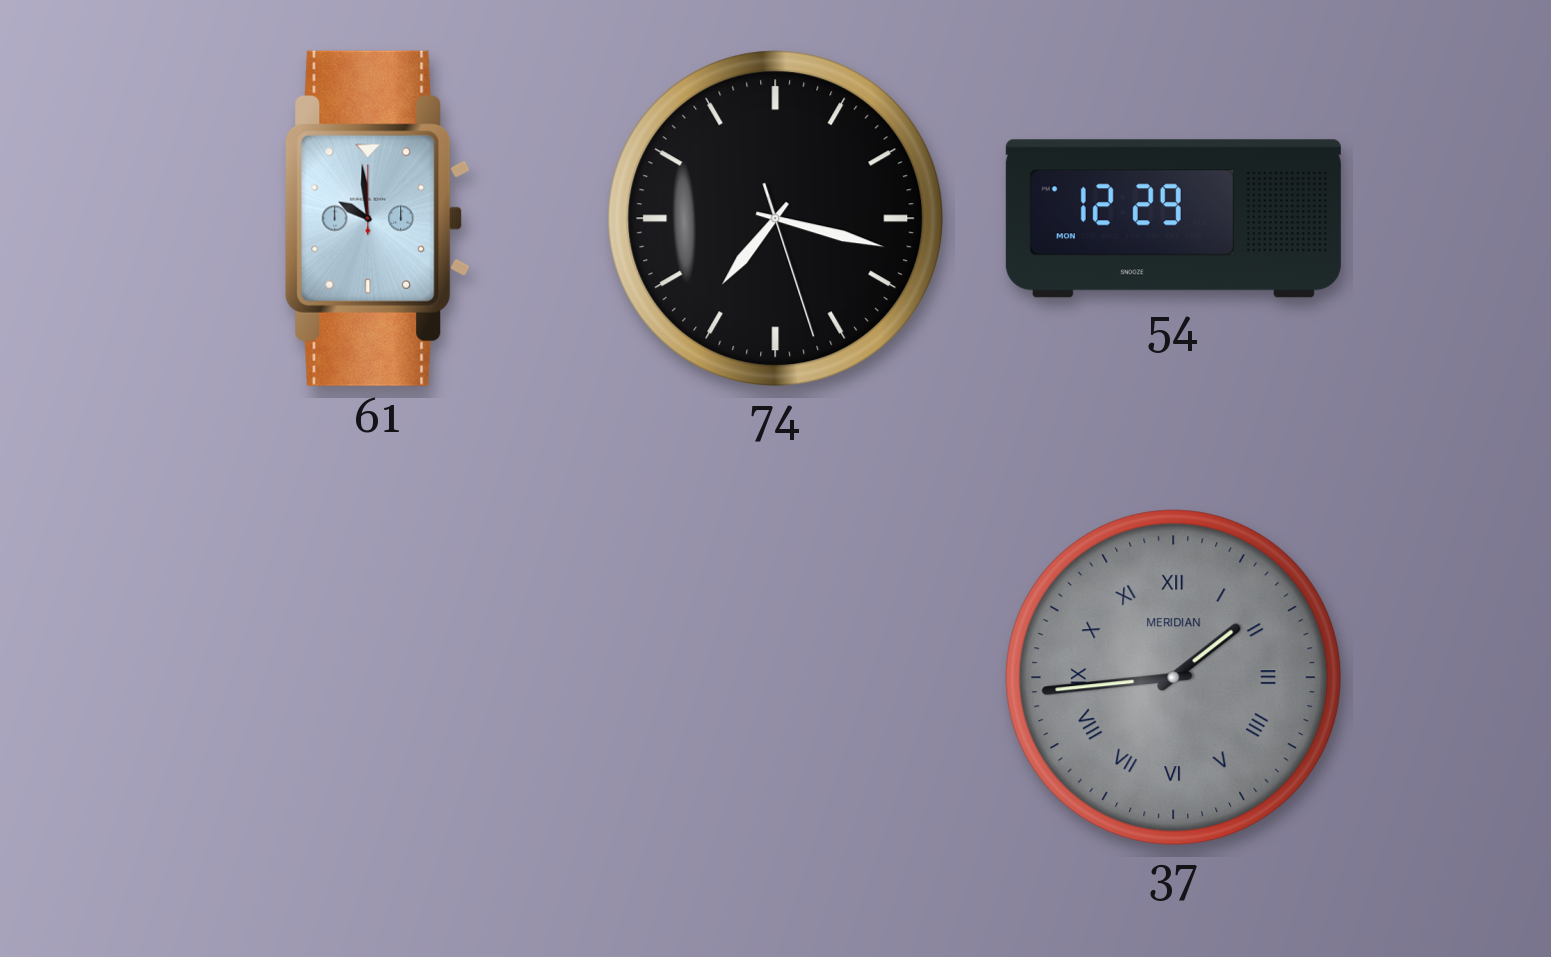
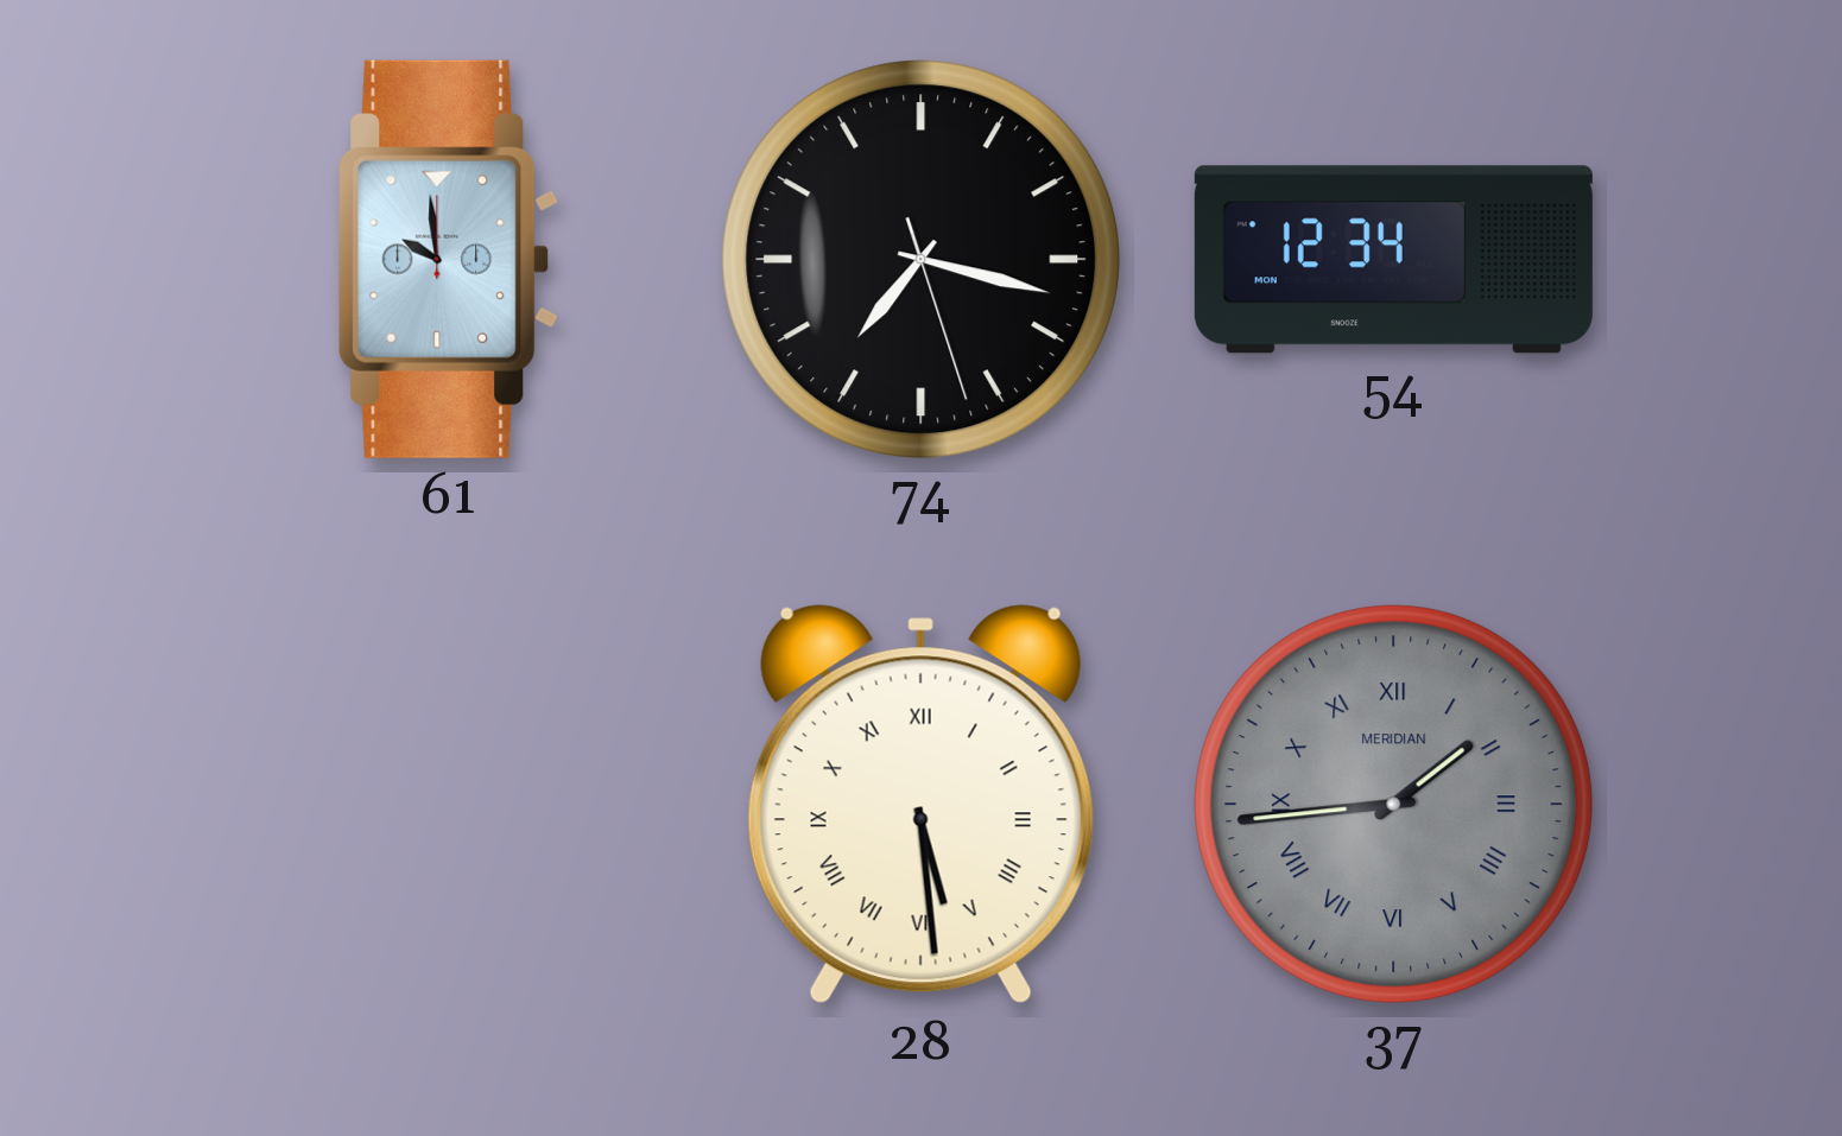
54: 12:29 -> 12:34
28: none -> 5:29
